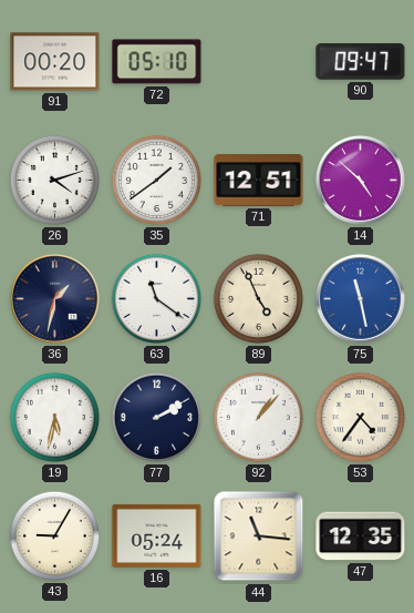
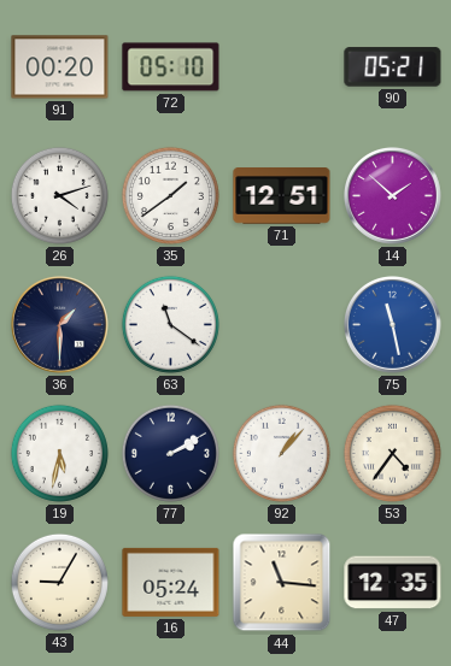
90: 09:47 -> 05:21
14: 4:52 -> 1:52
36: 1:32 -> 1:30
89: 4:56 -> none
